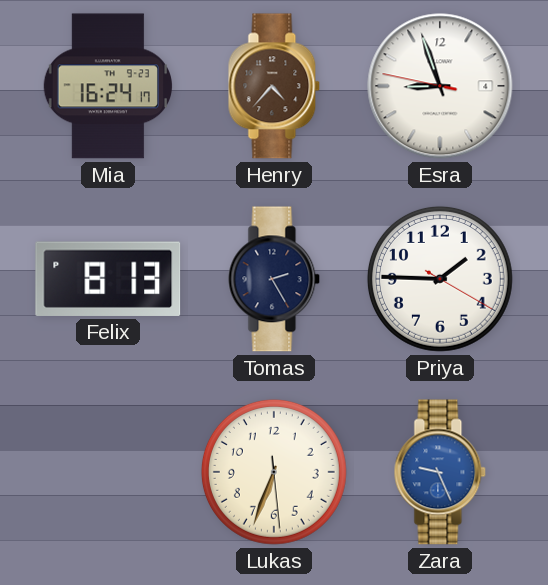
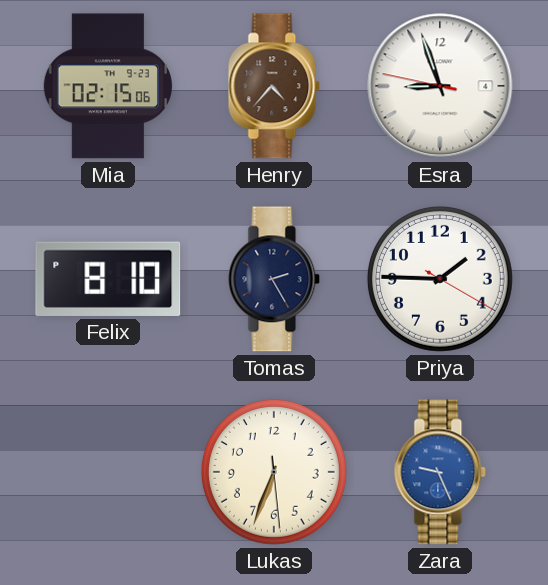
Mia: 16:24 -> 02:15
Felix: 8:13 -> 8:10
